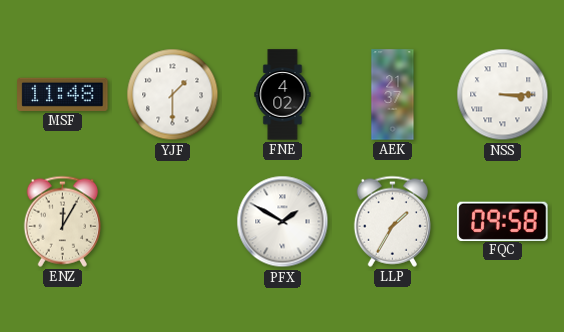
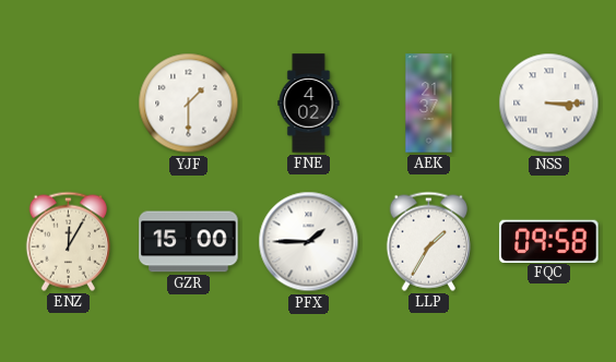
MSF: 11:48 -> none
GZR: none -> 15:00
PFX: 1:50 -> 1:45
